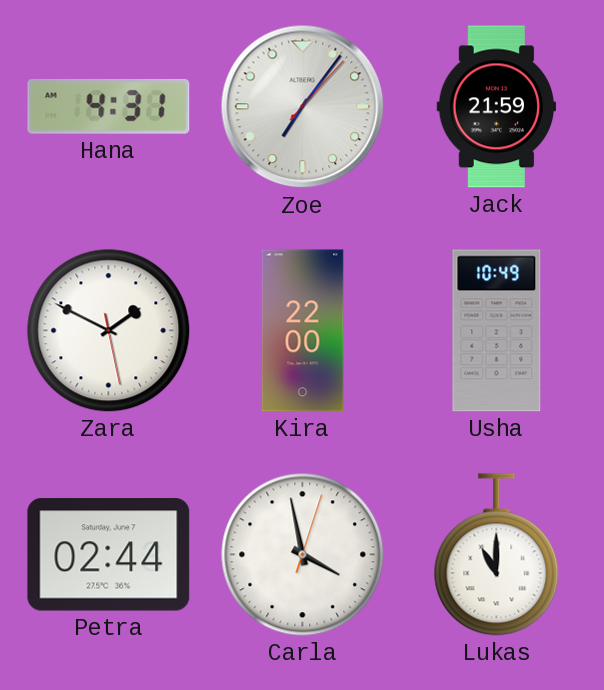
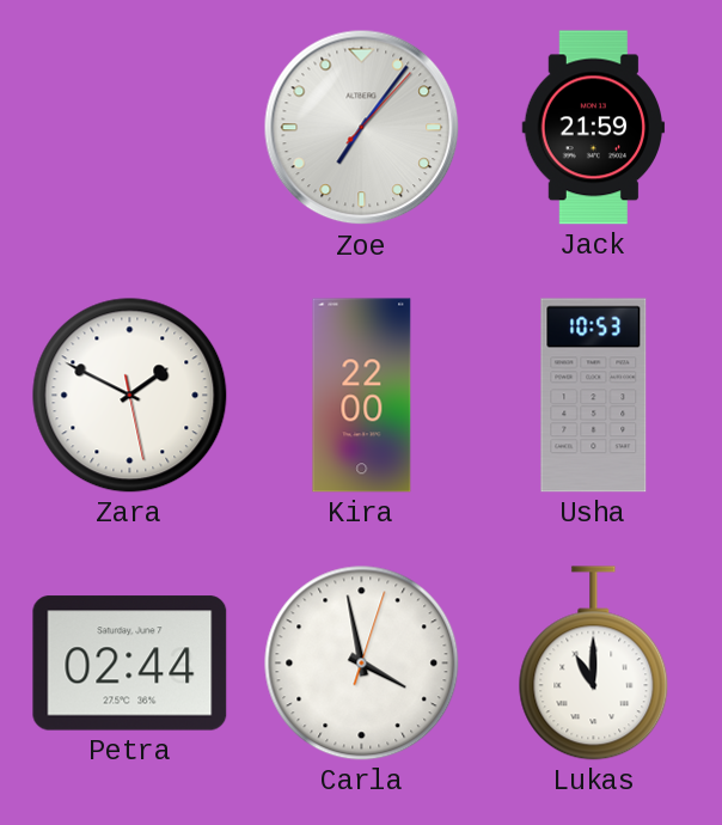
Hana: 4:31 -> none
Usha: 10:49 -> 10:53
